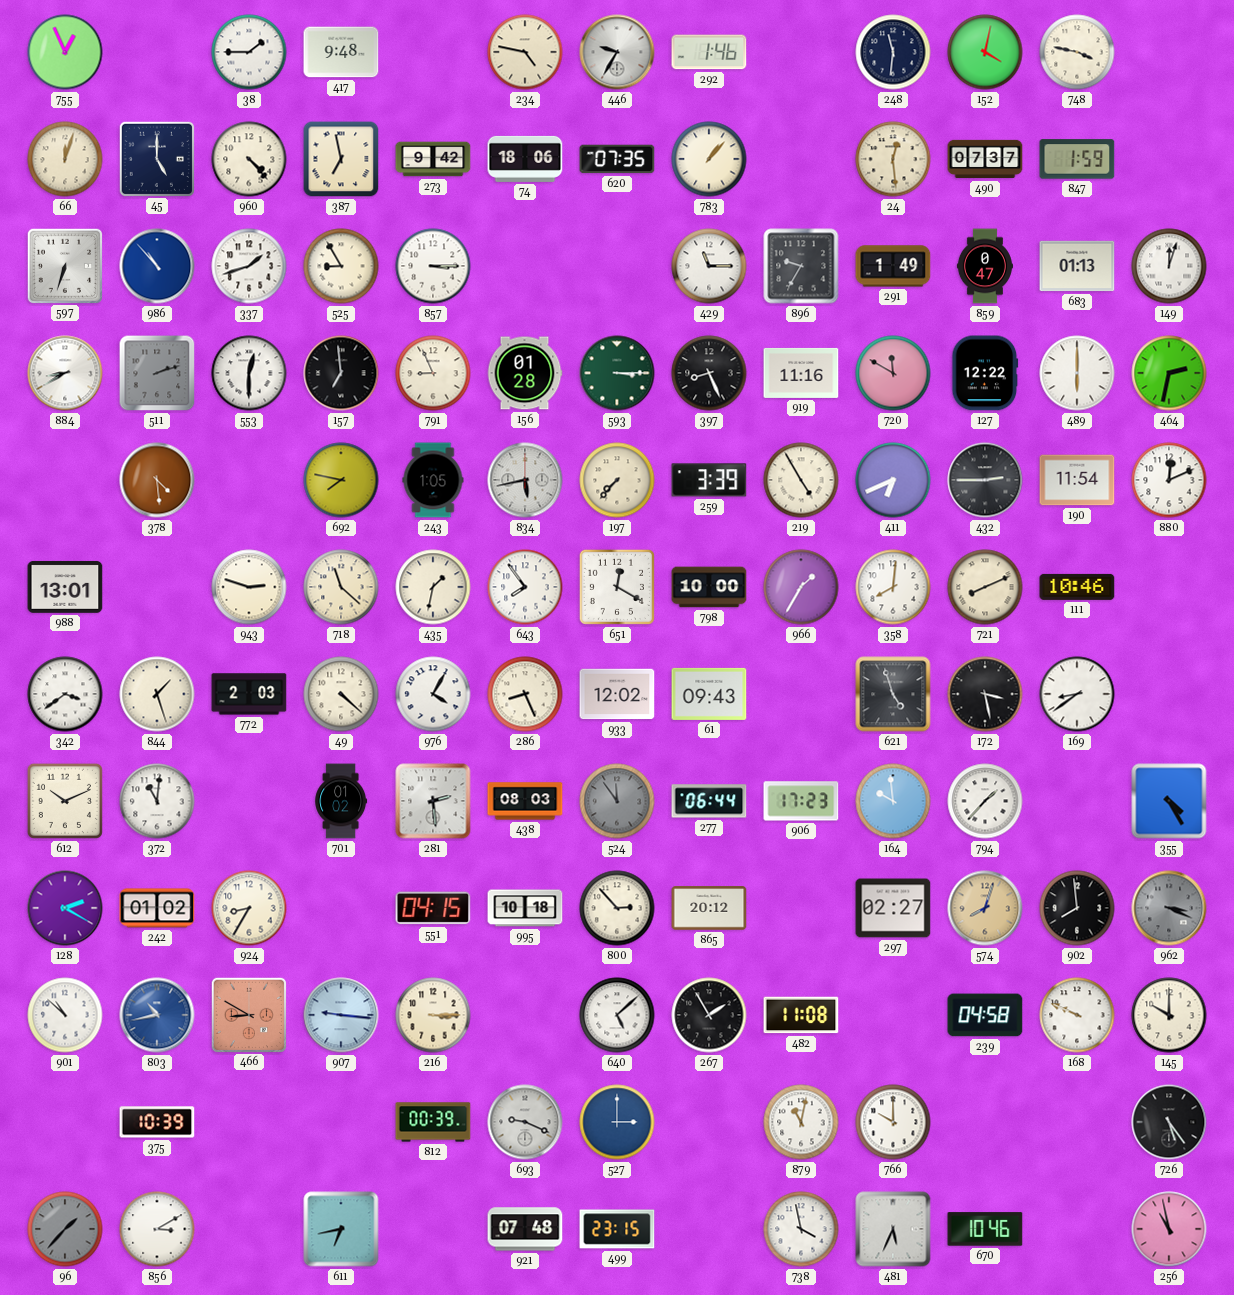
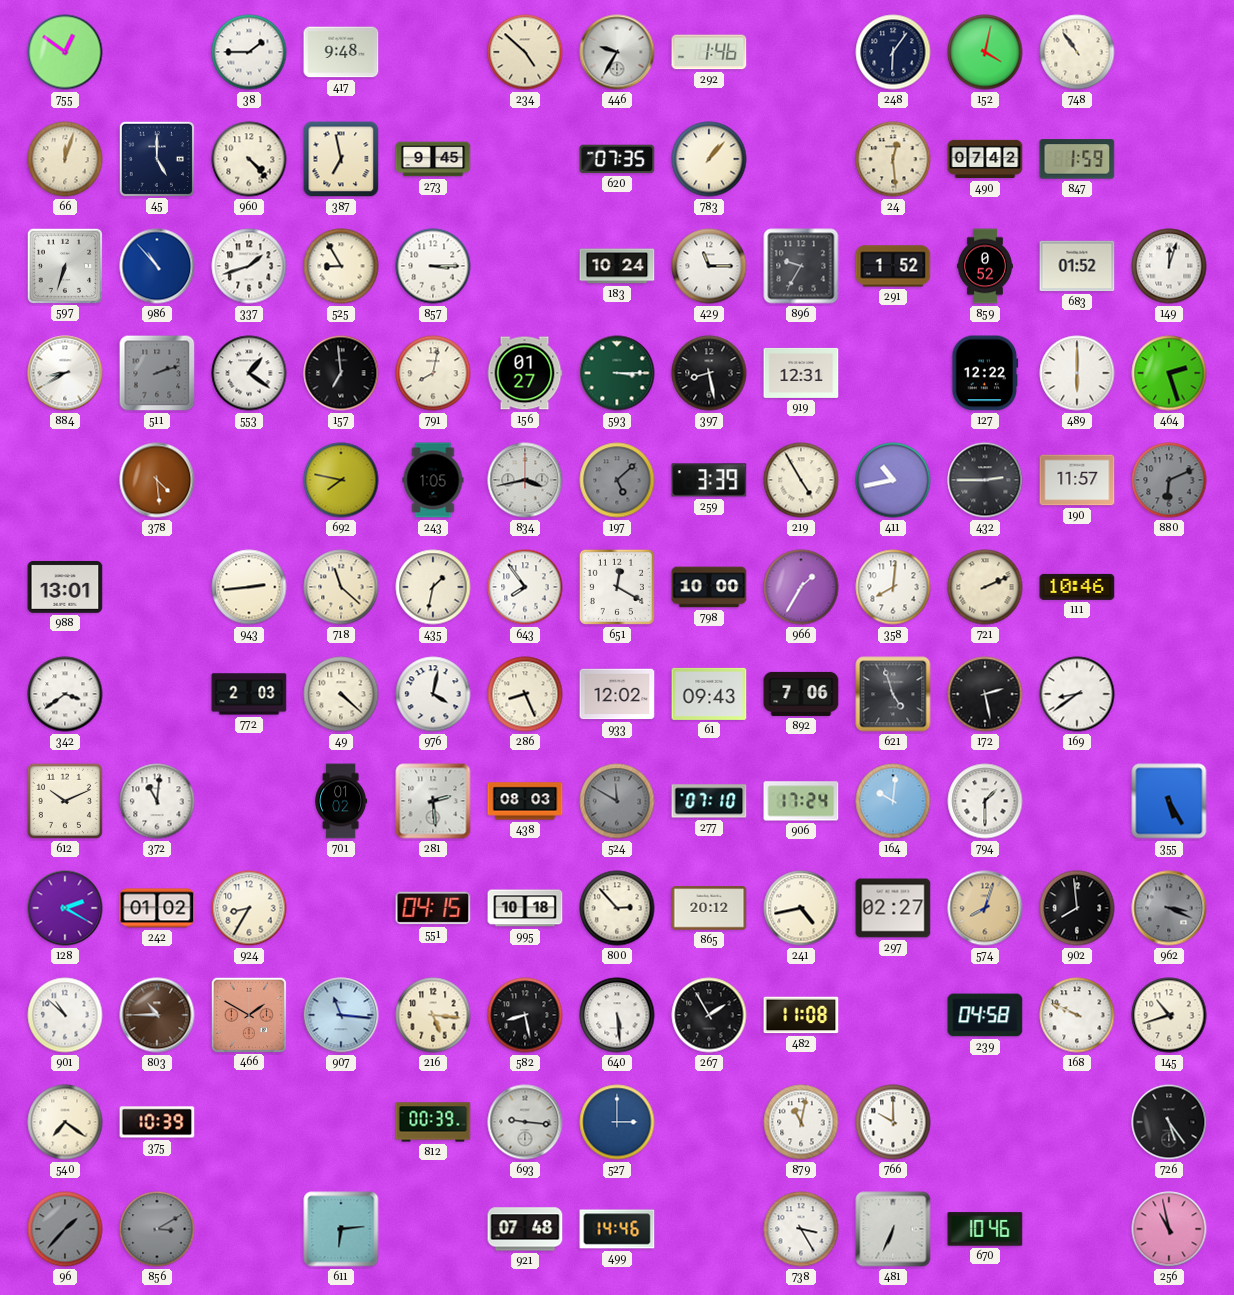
755: 12:56 -> 12:51
234: 4:47 -> 4:52
248: 11:31 -> 6:06
748: 3:47 -> 10:54
273: 9:42 -> 9:45
74: 18:06 -> none
490: 07:37 -> 07:42
183: none -> 10:24
291: 1:49 -> 1:52
859: 0:47 -> 0:52
683: 01:13 -> 01:52
553: 12:30 -> 1:21
791: 8:56 -> 8:02
156: 01:28 -> 01:27
397: 8:26 -> 8:28
919: 11:16 -> 12:31
720: 11:50 -> none
464: 2:32 -> 2:27
834: 5:43 -> 3:43
197: 7:37 -> 5:08
197 dial: cream -> grey
411: 6:41 -> 10:43
190: 11:54 -> 11:57
880: 12:11 -> 6:11
880 dial: white -> grey
943: 2:48 -> 2:44
721: 8:11 -> 2:11
844: 1:27 -> none
976: 4:05 -> 4:02
892: none -> 7:06
172: 3:28 -> 2:28
524: 11:54 -> 11:50
277: 06:44 -> 07:10
906: 17:23 -> 17:24
164: 9:59 -> 10:01
794: 1:37 -> 1:30
355: 4:25 -> 5:25
241: none -> 4:43
803: 10:43 -> 10:45
803 dial: blue -> brown
466: 8:50 -> 1:50
907: 9:16 -> 11:16
216: 3:15 -> 5:16
582: none -> 8:28
640: 5:08 -> 5:29
145: 10:00 -> 10:42
540: none -> 7:21
693: 9:19 -> 9:16
856 dial: white -> grey
611: 6:43 -> 6:14
499: 23:15 -> 14:46
738: 3:58 -> 3:25
481: 5:34 -> 6:34
